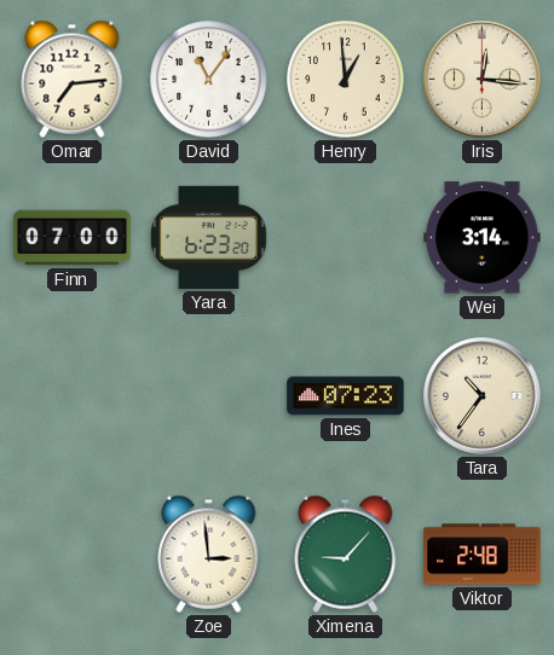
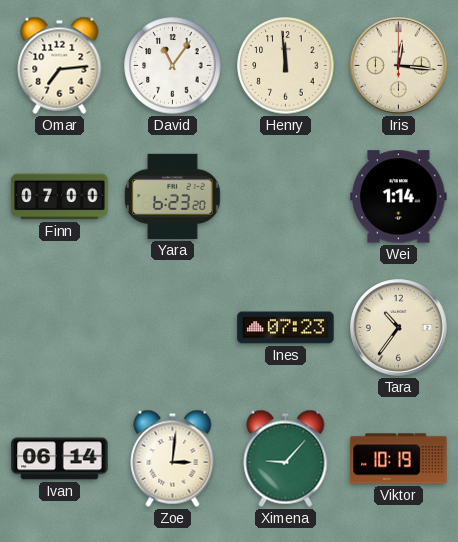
Henry: 12:59 -> 11:59
Wei: 3:14 -> 1:14
Ivan: none -> 06:14
Zoe: 2:59 -> 3:01
Viktor: 2:48 -> 10:19
